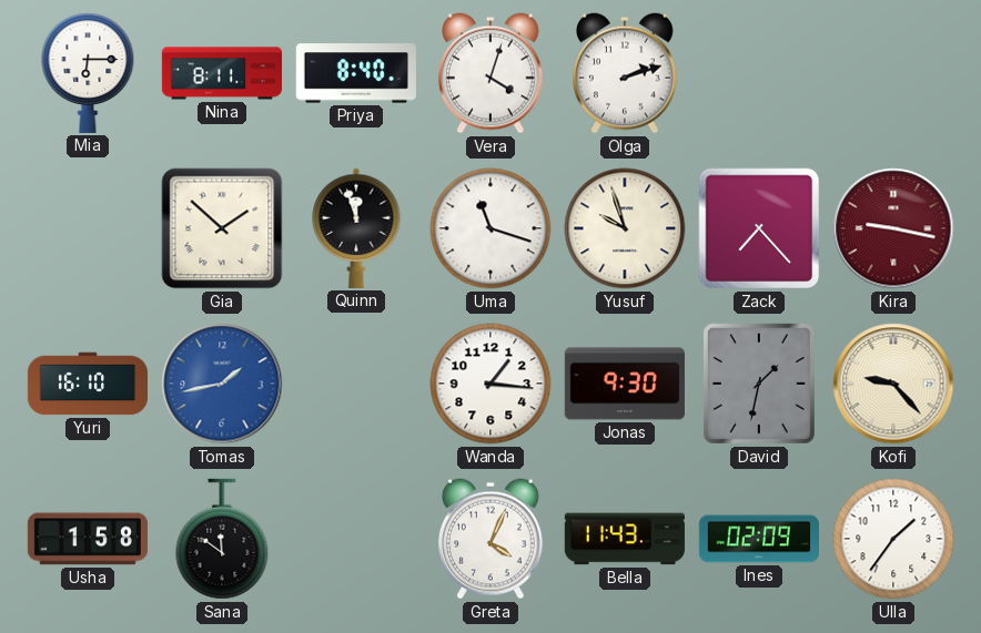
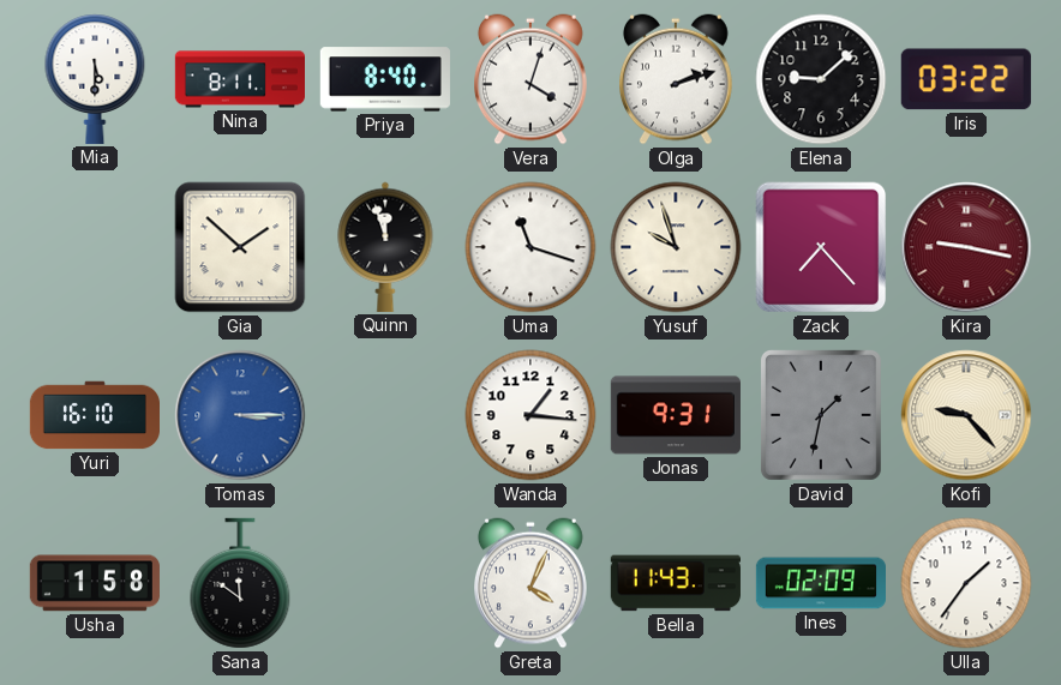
Mia: 6:15 -> 5:30
Elena: none -> 9:08
Iris: none -> 03:22
Tomas: 1:43 -> 3:15
Jonas: 9:30 -> 9:31
